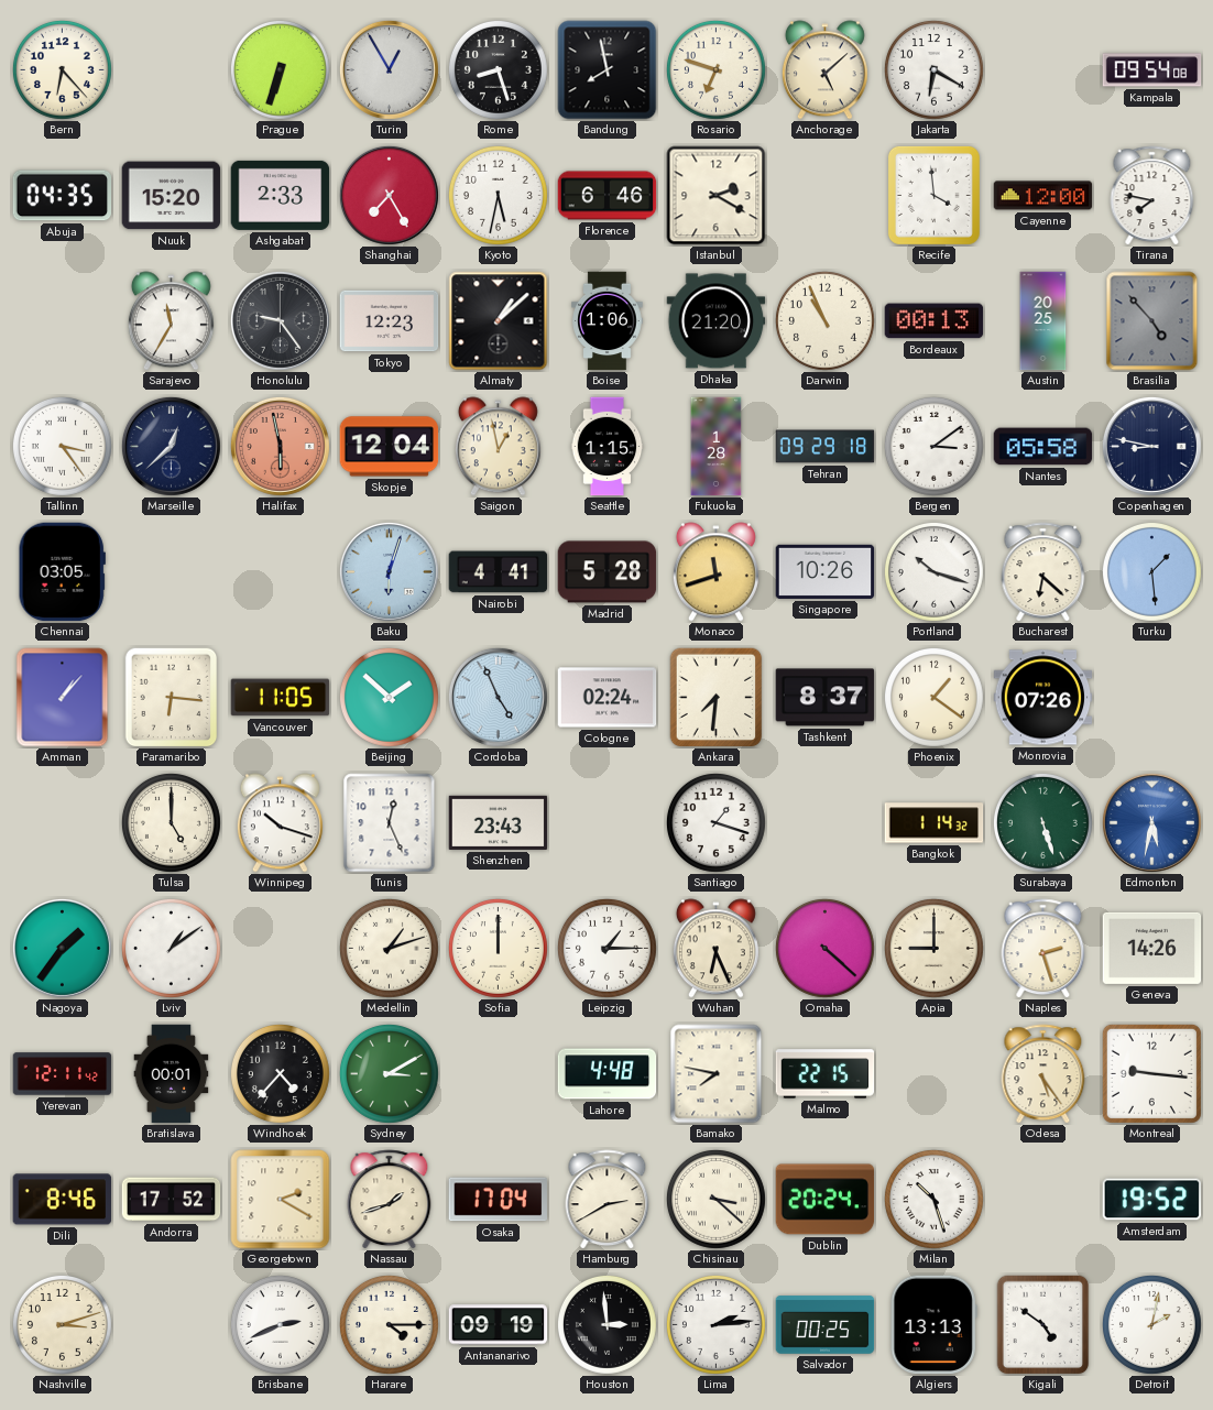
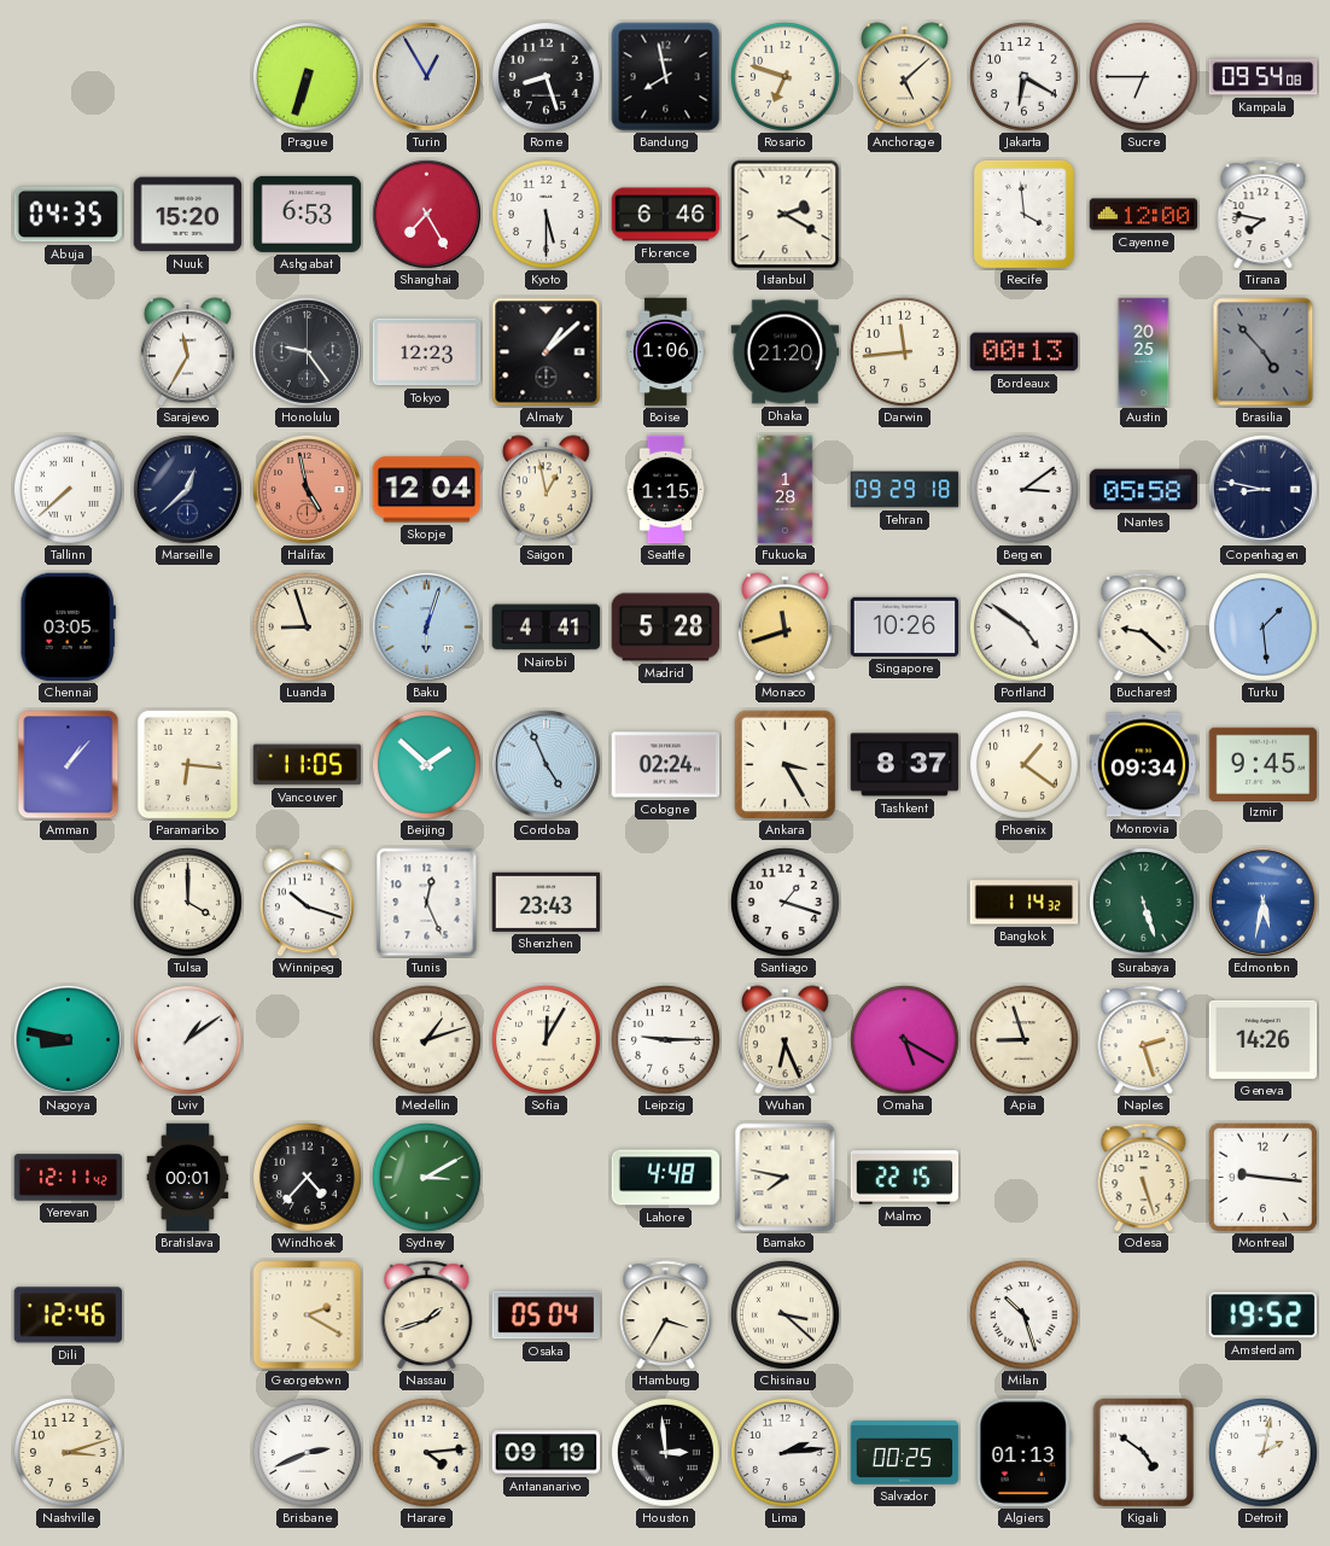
Bern: 6:23 -> none
Sucre: none -> 6:45
Ashgabat: 2:33 -> 6:53
Kyoto: 5:32 -> 5:30
Darwin: 10:56 -> 11:44
Tallinn: 3:24 -> 7:38
Halifax: 5:58 -> 4:58
Luanda: none -> 8:57
Portland: 10:18 -> 4:51
Bucharest: 6:22 -> 9:22
Ankara: 7:31 -> 3:25
Monrovia: 07:26 -> 09:34
Izmir: none -> 9:45
Tulsa: 5:00 -> 4:00
Nagoya: 1:36 -> 8:47
Sofia: 12:00 -> 12:05
Leipzig: 1:15 -> 9:15
Omaha: 4:22 -> 5:20
Apia: 9:00 -> 8:57
Odesa: 5:24 -> 5:27
Dili: 8:46 -> 12:46
Andorra: 17:52 -> none
Osaka: 17:04 -> 05:04
Hamburg: 2:40 -> 3:35
Dublin: 20:24 -> none
Harare: 4:15 -> 4:14
Algiers: 13:13 -> 01:13
